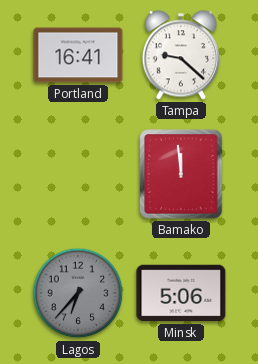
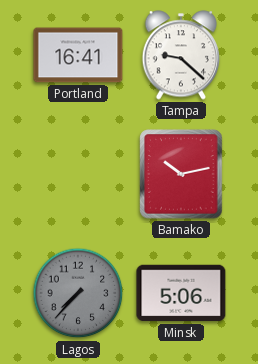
Bamako: 11:59 -> 10:13
Lagos: 6:37 -> 7:37
